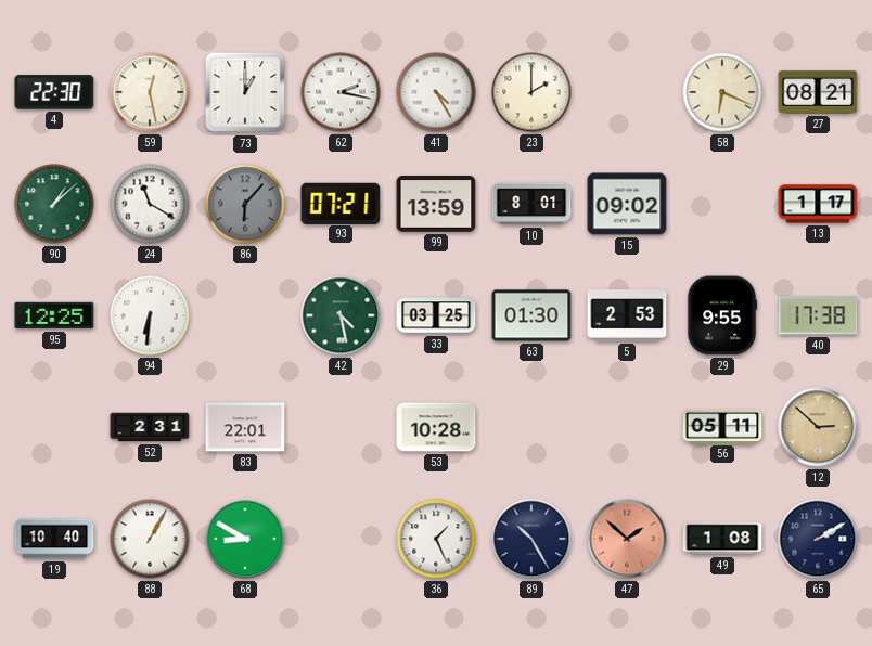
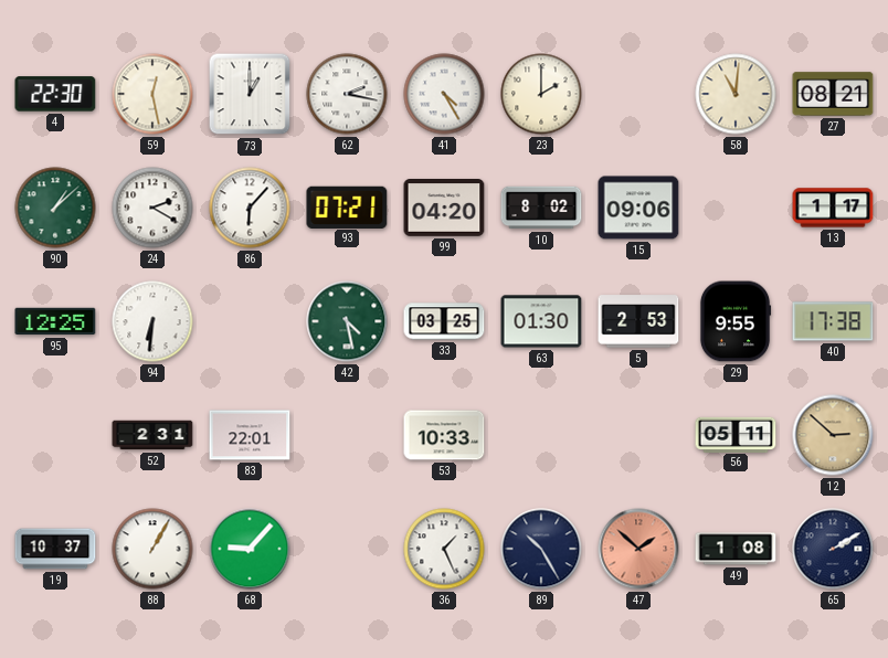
58: 6:19 -> 11:01
24: 11:20 -> 2:20
86 dial: grey -> white
99: 13:59 -> 04:20
10: 8:01 -> 8:02
15: 09:02 -> 09:06
53: 10:28 -> 10:33
19: 10:40 -> 10:37
68: 8:50 -> 9:07
